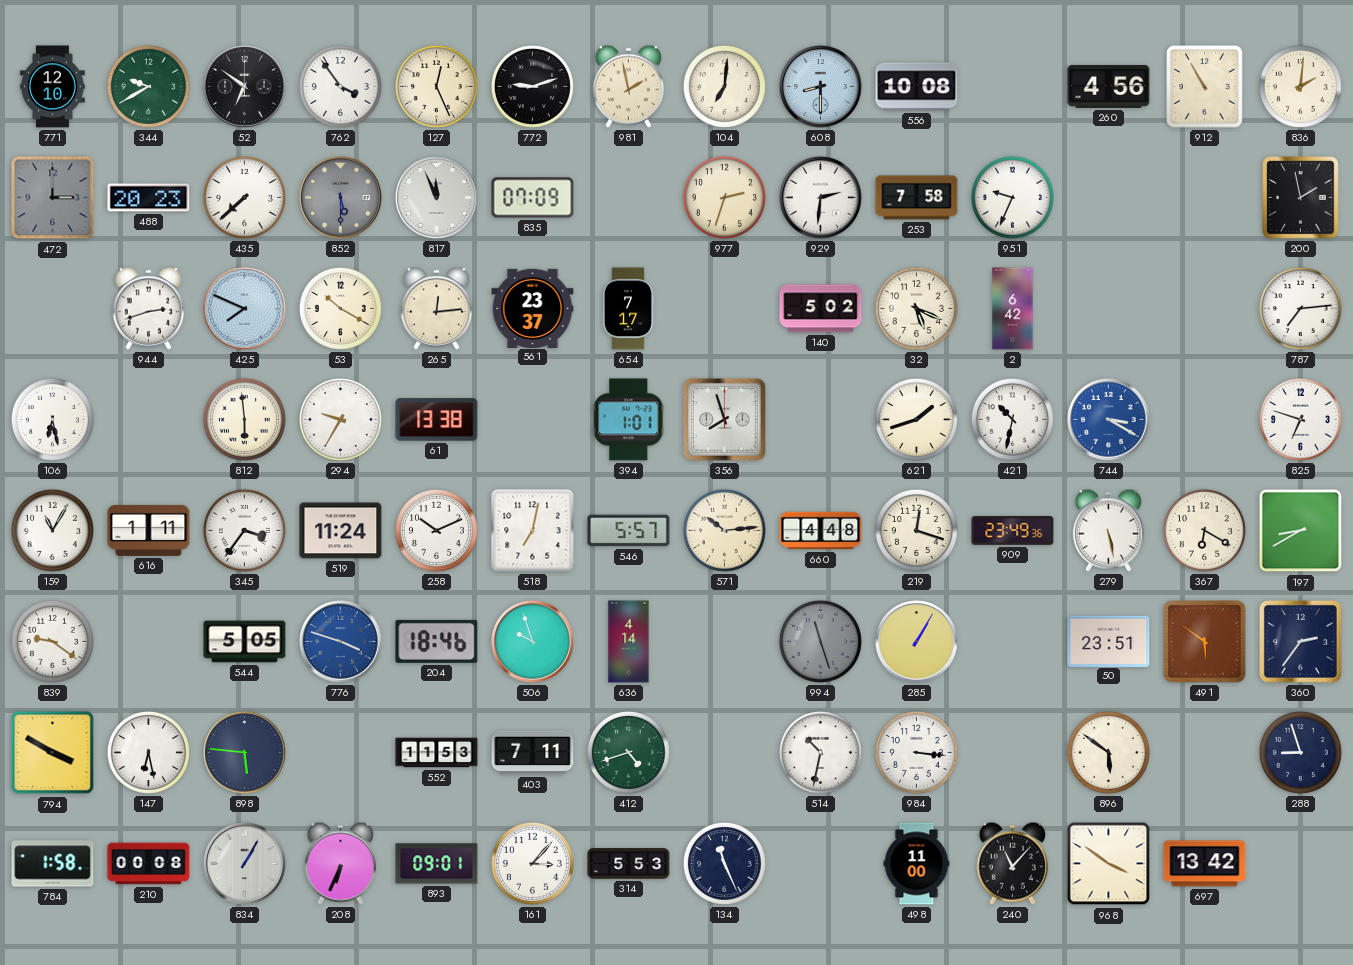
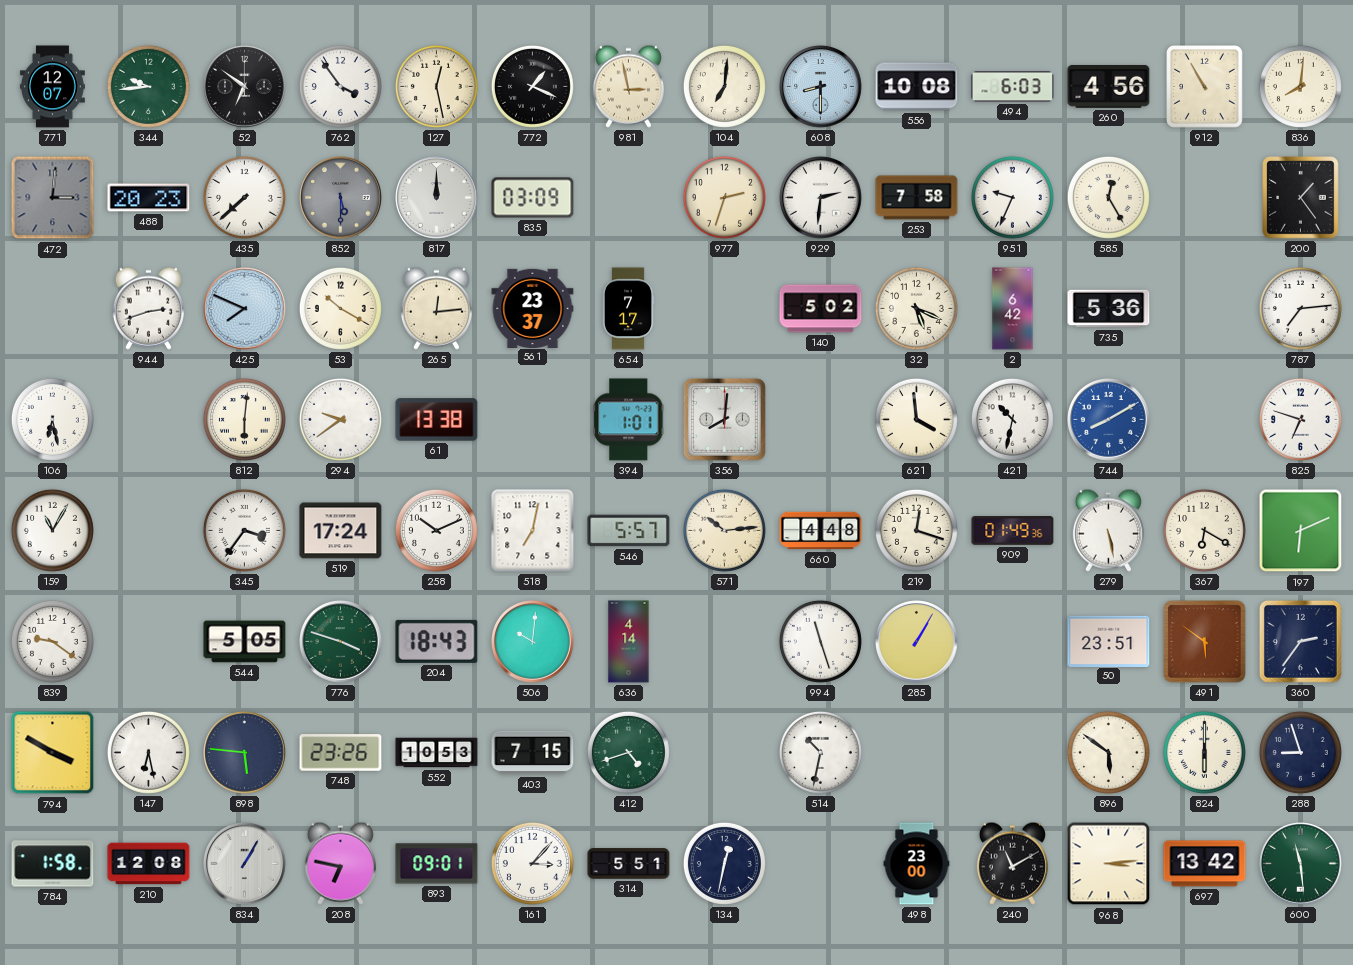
771: 12:10 -> 12:07
344: 9:40 -> 9:44
127: 12:26 -> 12:28
772: 9:12 -> 1:19
981: 1:58 -> 2:58
494: none -> 6:03
836: 2:01 -> 8:01
472: 3:00 -> 3:01
817: 11:56 -> 12:00
835: 07:09 -> 03:09
585: none -> 12:25
200: 1:58 -> 1:24
735: none -> 5:36
812: 5:59 -> 6:01
294: 9:35 -> 9:39
356: 7:57 -> 8:01
621: 1:42 -> 3:59
744: 3:20 -> 8:10
616: 1:11 -> none
519: 11:24 -> 17:24
909: 23:49 -> 01:49
197: 8:40 -> 6:11
776 dial: blue -> green
204: 18:46 -> 18:43
506: 9:57 -> 10:01
994 dial: grey -> white
748: none -> 23:26
552: 11:53 -> 10:53
403: 7:11 -> 7:15
984: 3:16 -> none
824: none -> 6:00
210: 00:08 -> 12:08
208: 6:34 -> 6:47
314: 5:53 -> 5:51
134: 11:26 -> 12:32
498: 11:00 -> 23:00
240: 11:07 -> 11:10
968: 3:51 -> 3:14
600: none -> 11:29
